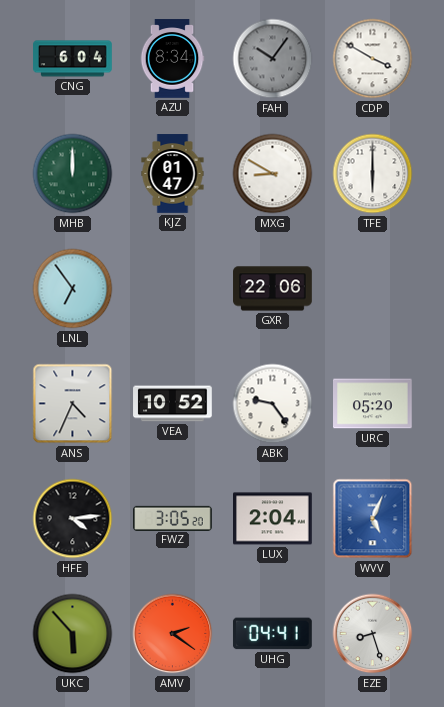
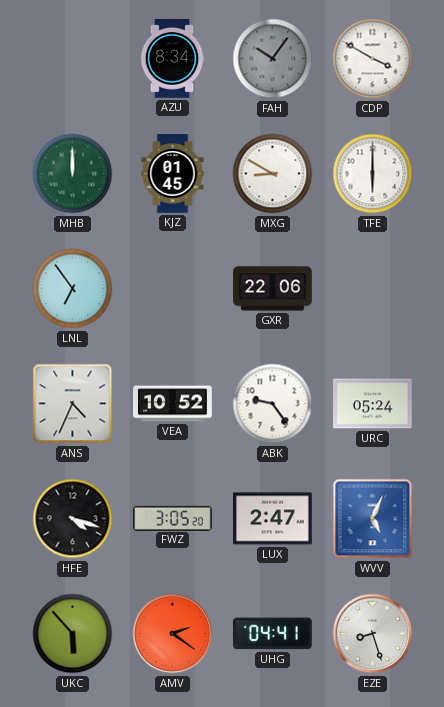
CNG: 6:04 -> none
KJZ: 01:47 -> 01:45
URC: 05:20 -> 05:24
HFE: 4:14 -> 4:18
LUX: 2:04 -> 2:47
